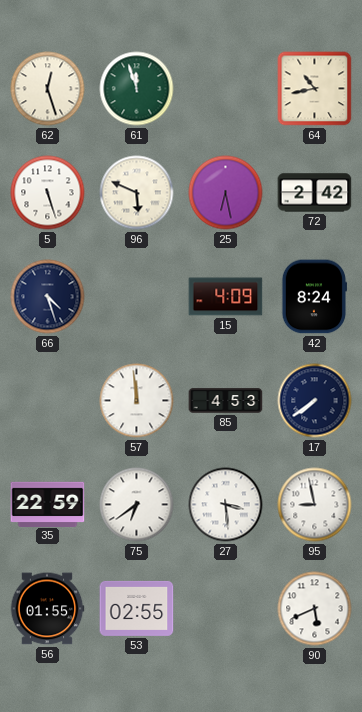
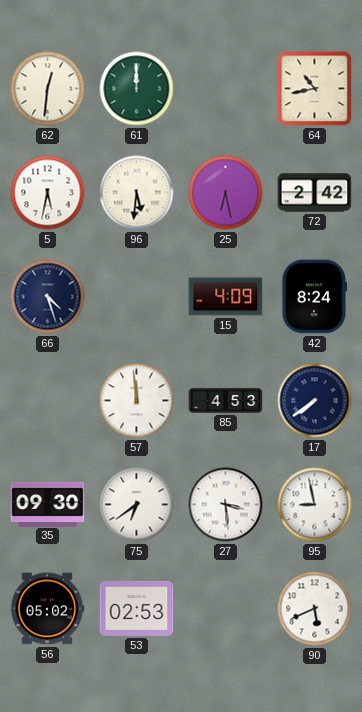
62: 12:27 -> 12:31
61: 11:57 -> 12:00
5: 5:27 -> 5:32
96: 5:49 -> 5:31
35: 22:59 -> 09:30
56: 01:55 -> 05:02
53: 02:55 -> 02:53
